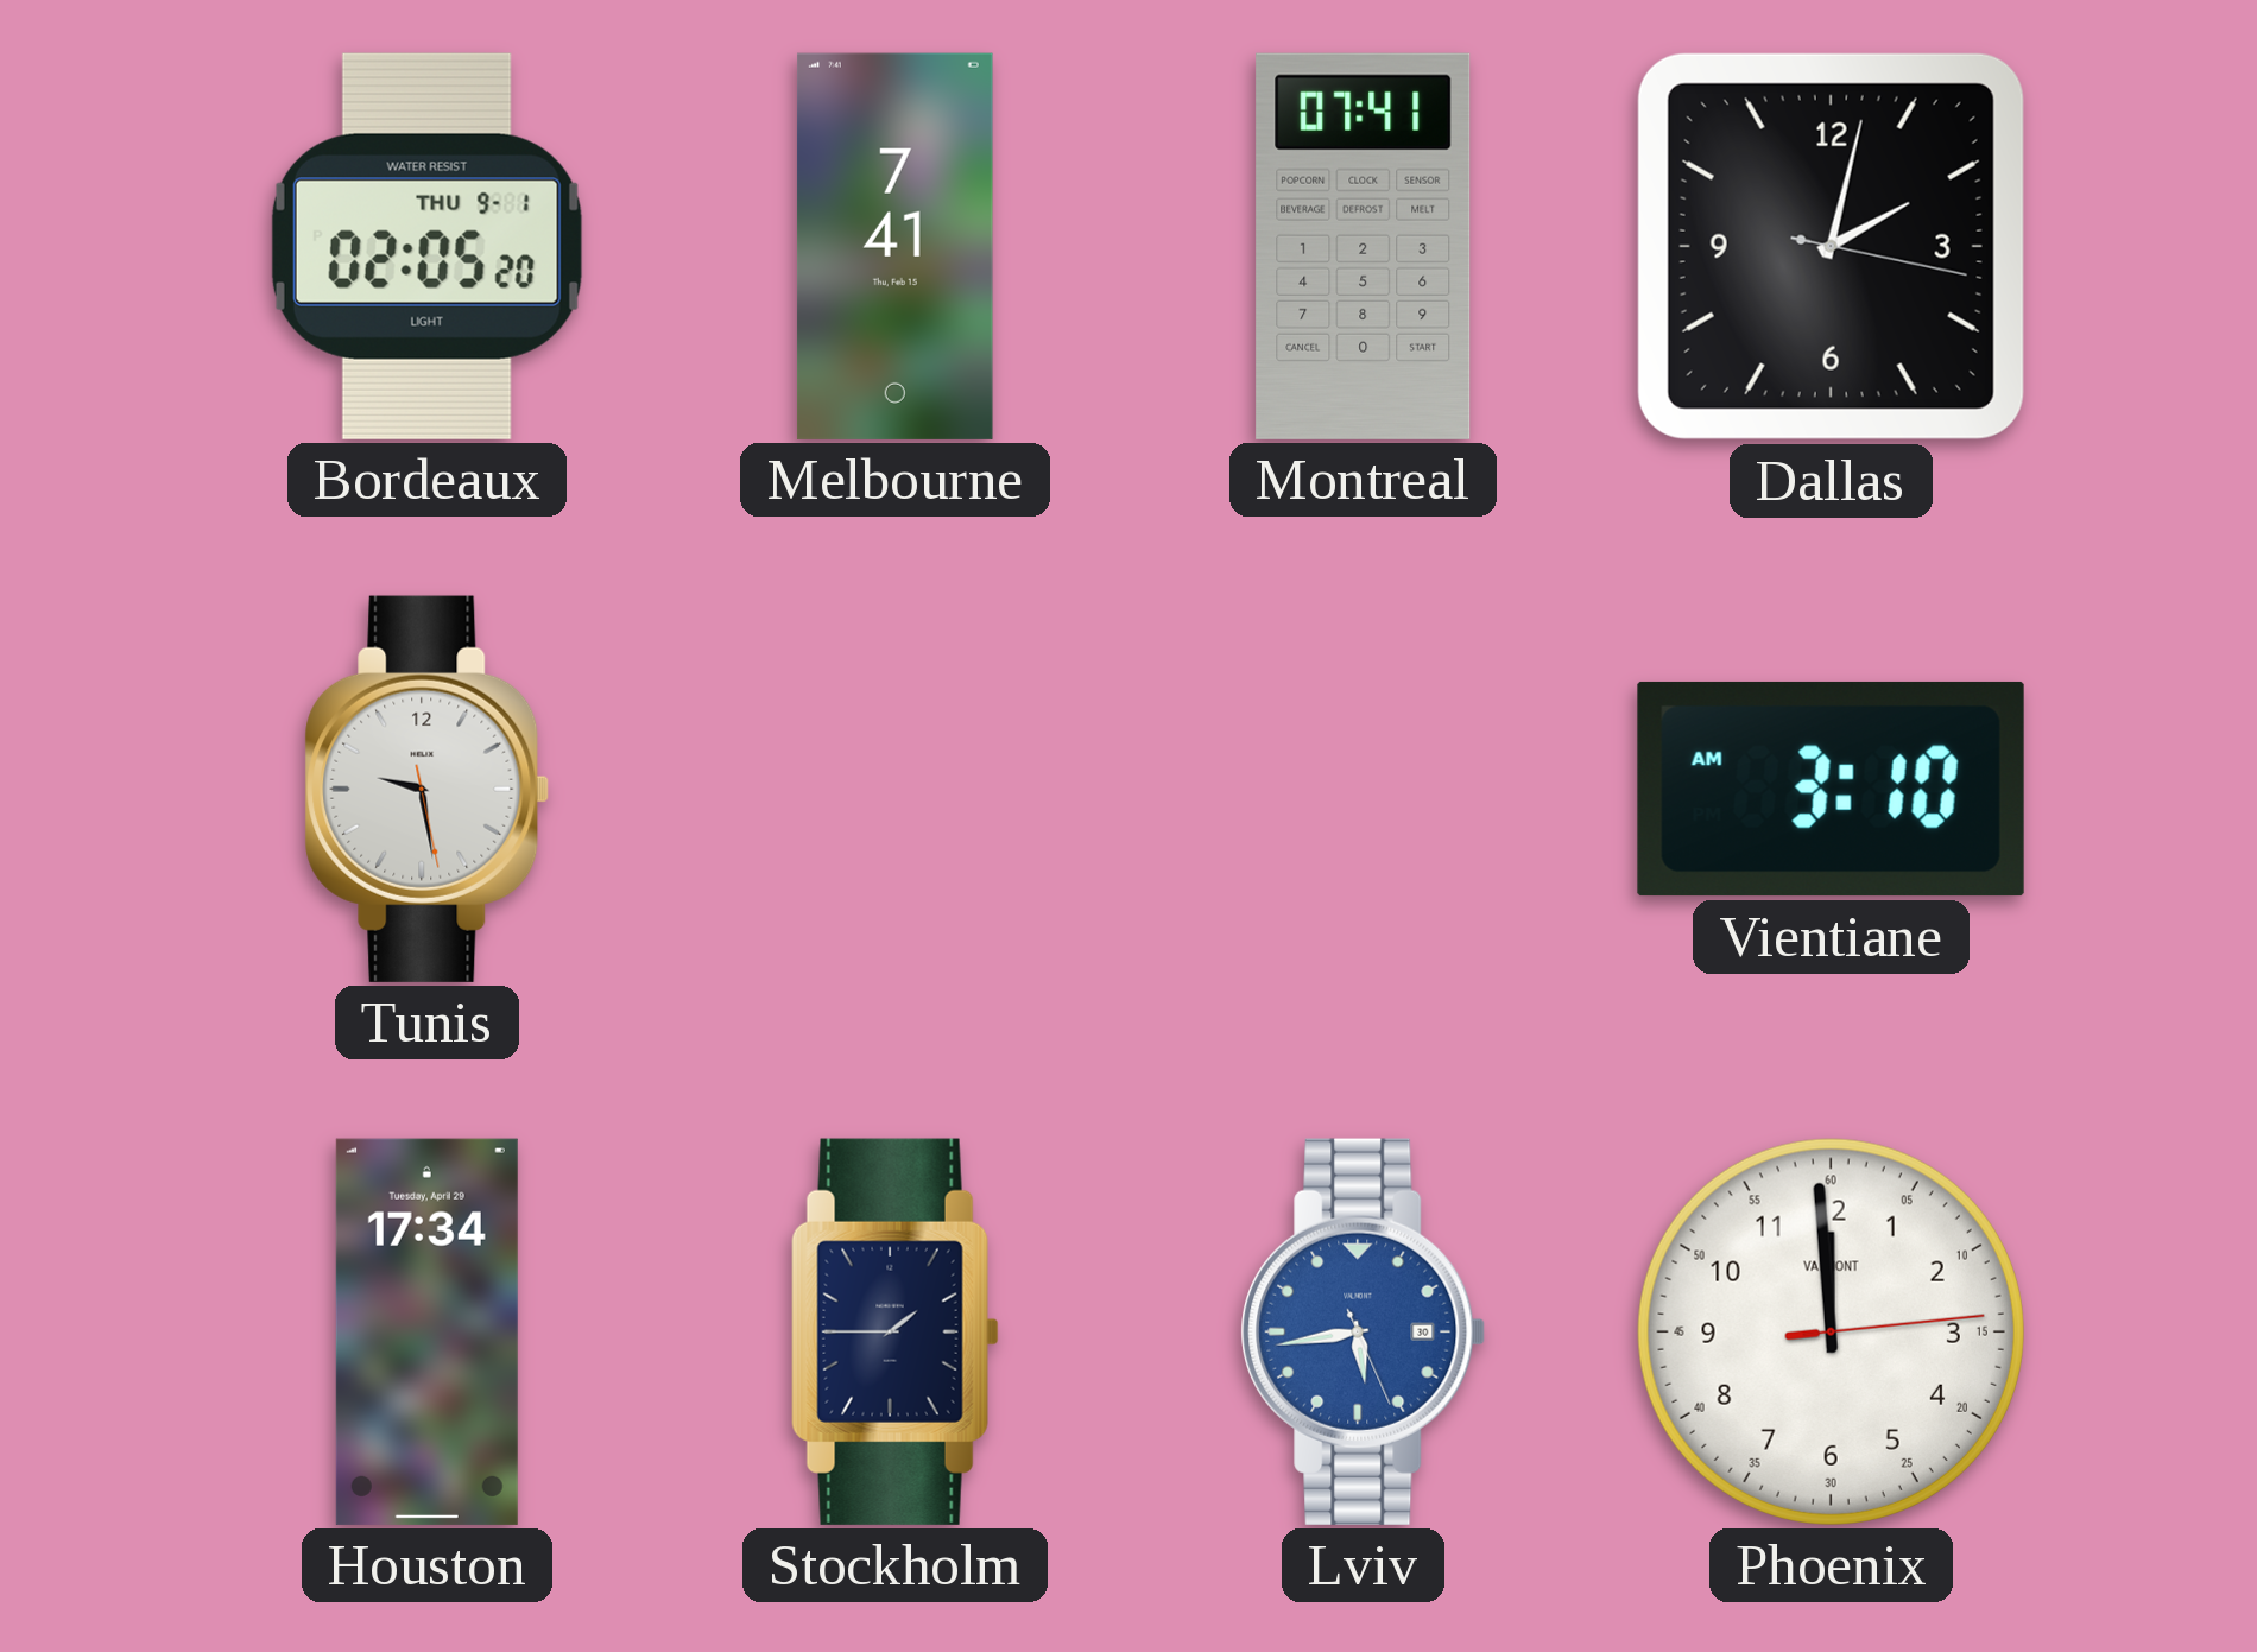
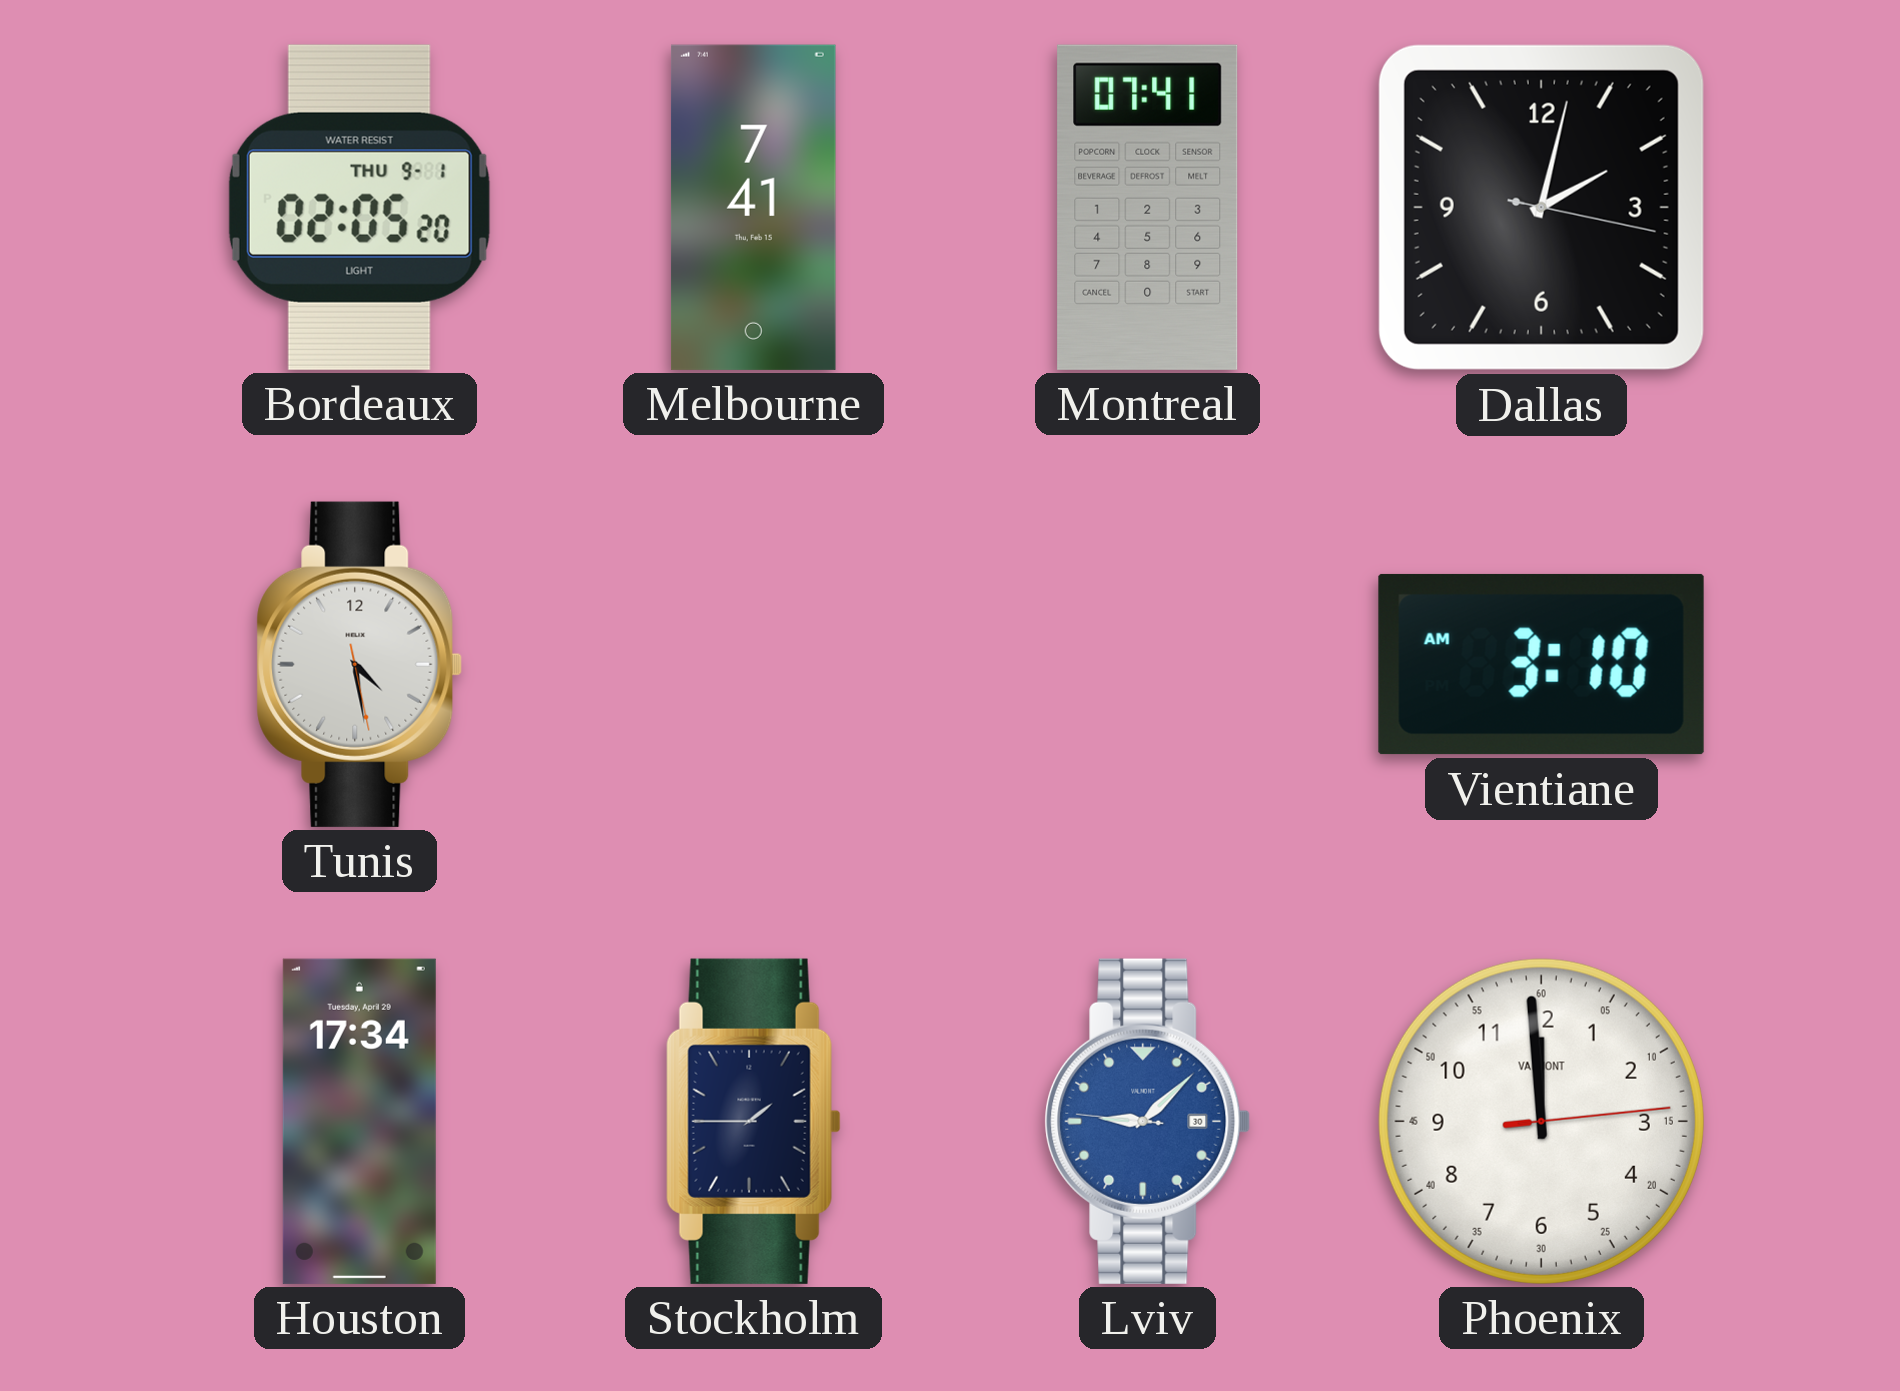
Tunis: 9:28 -> 4:28
Lviv: 5:43 -> 9:07
